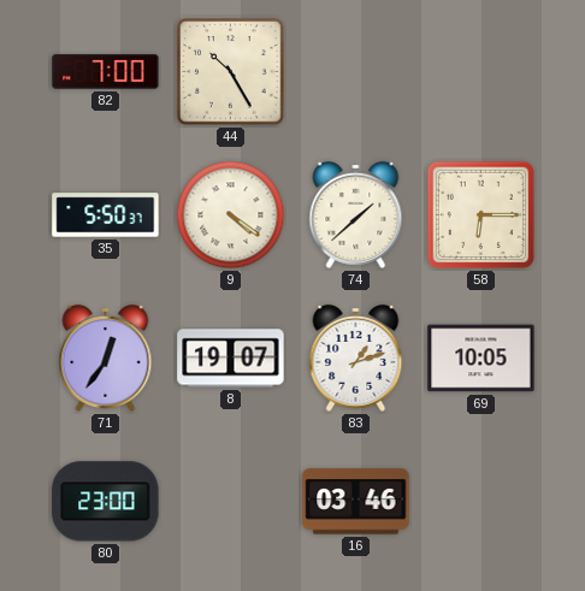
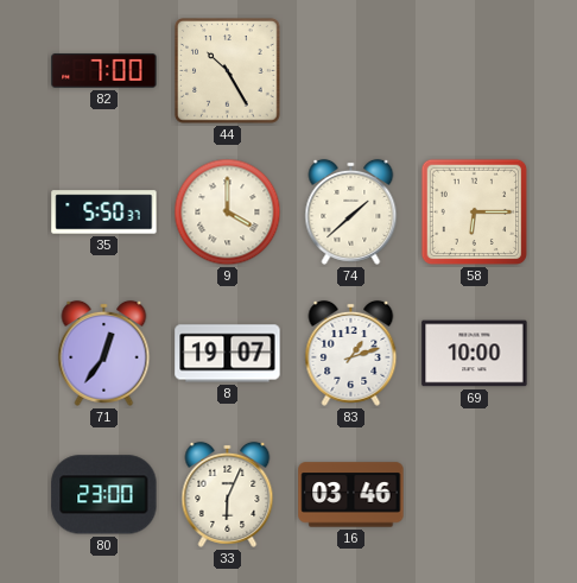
9: 4:21 -> 4:00
69: 10:05 -> 10:00
33: none -> 6:04
